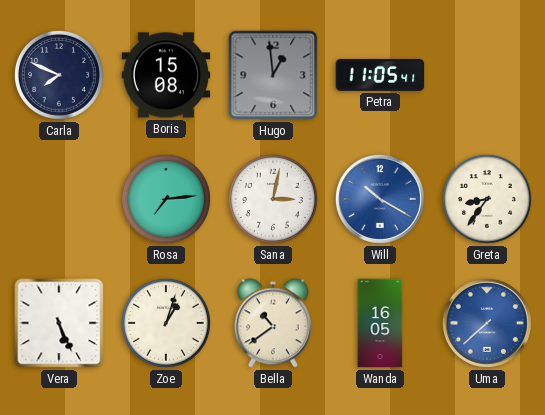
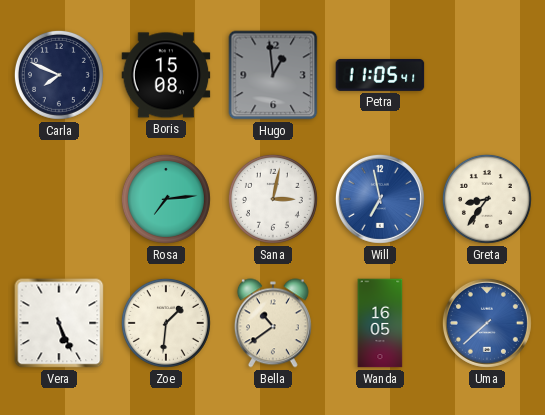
Will: 10:20 -> 6:58
Zoe: 1:03 -> 1:31
